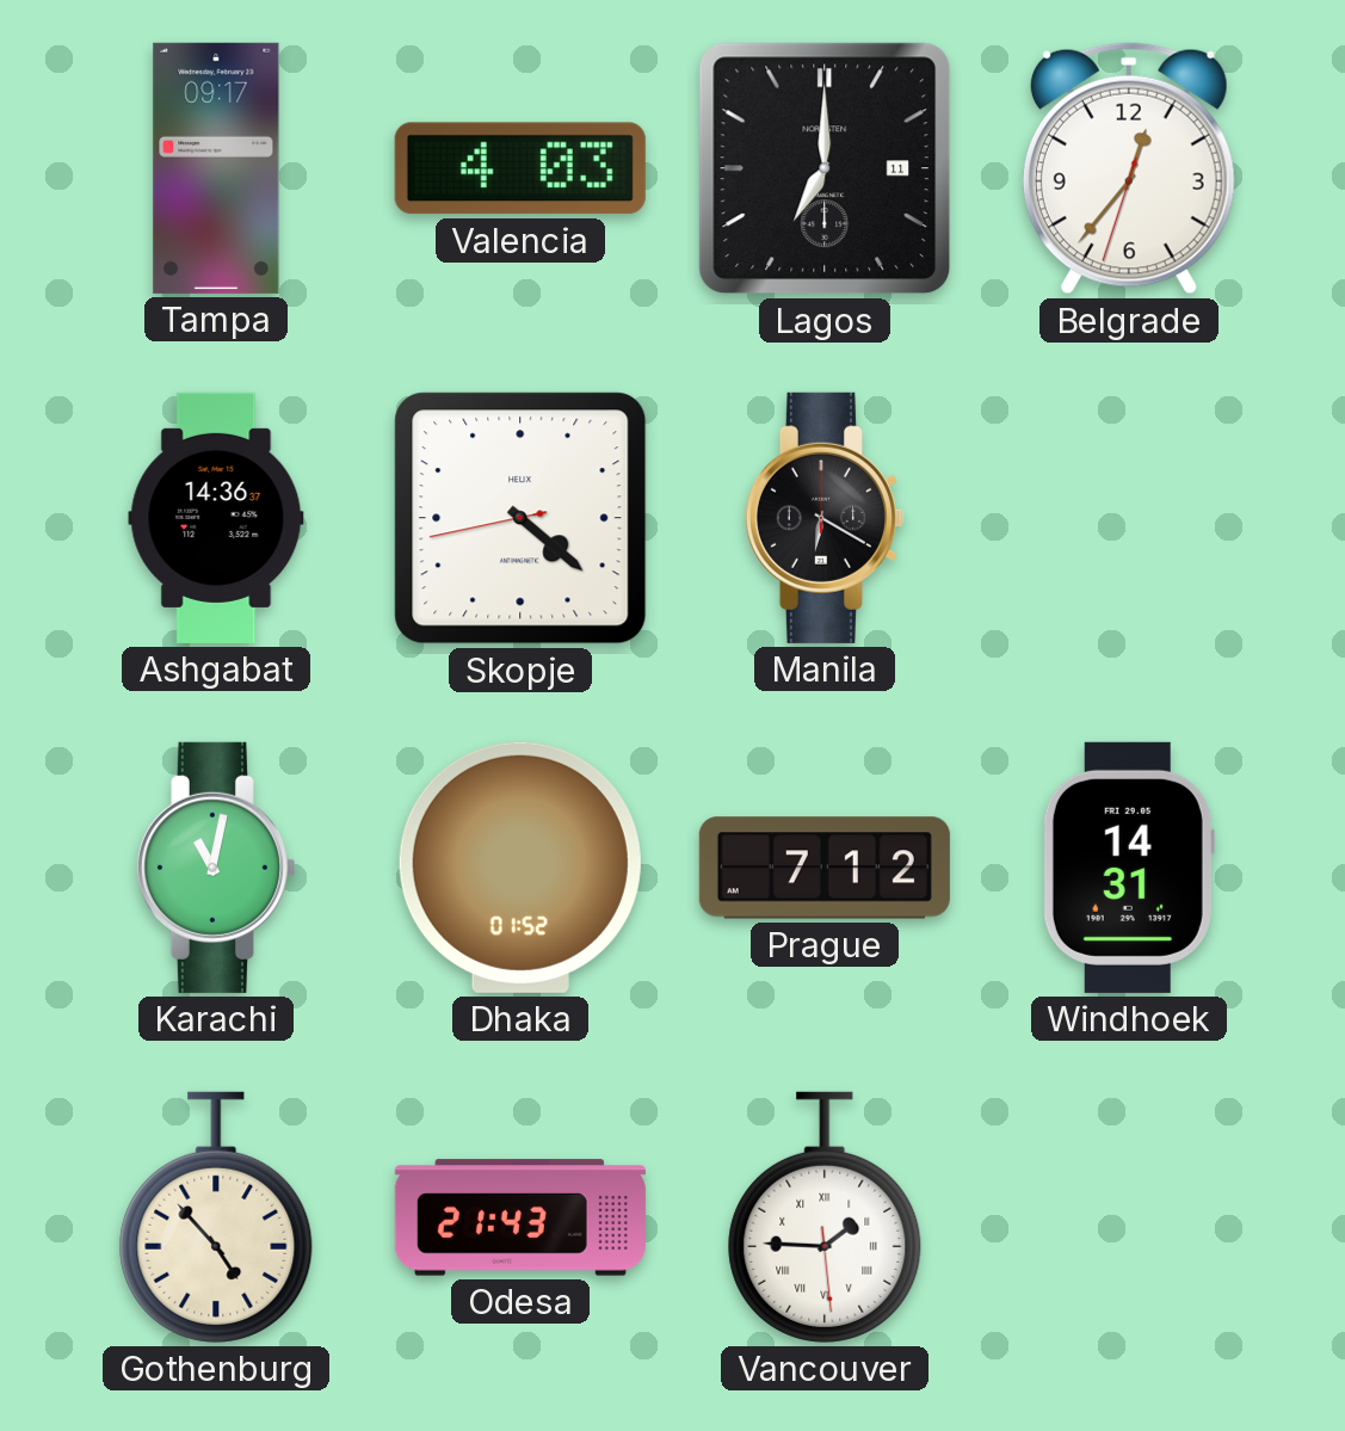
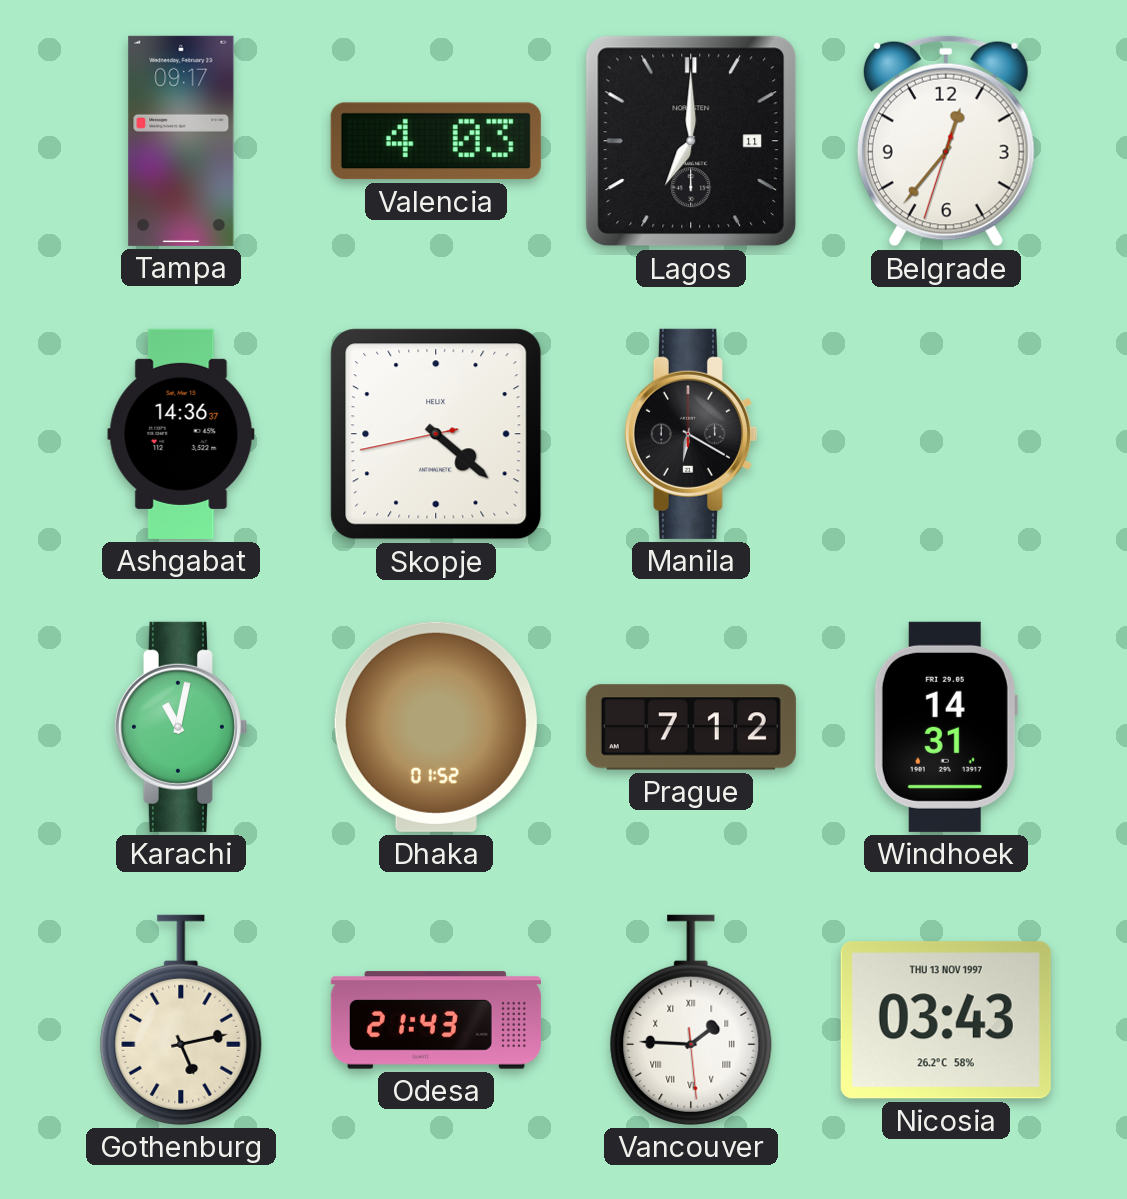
Gothenburg: 4:53 -> 5:13
Nicosia: none -> 03:43
